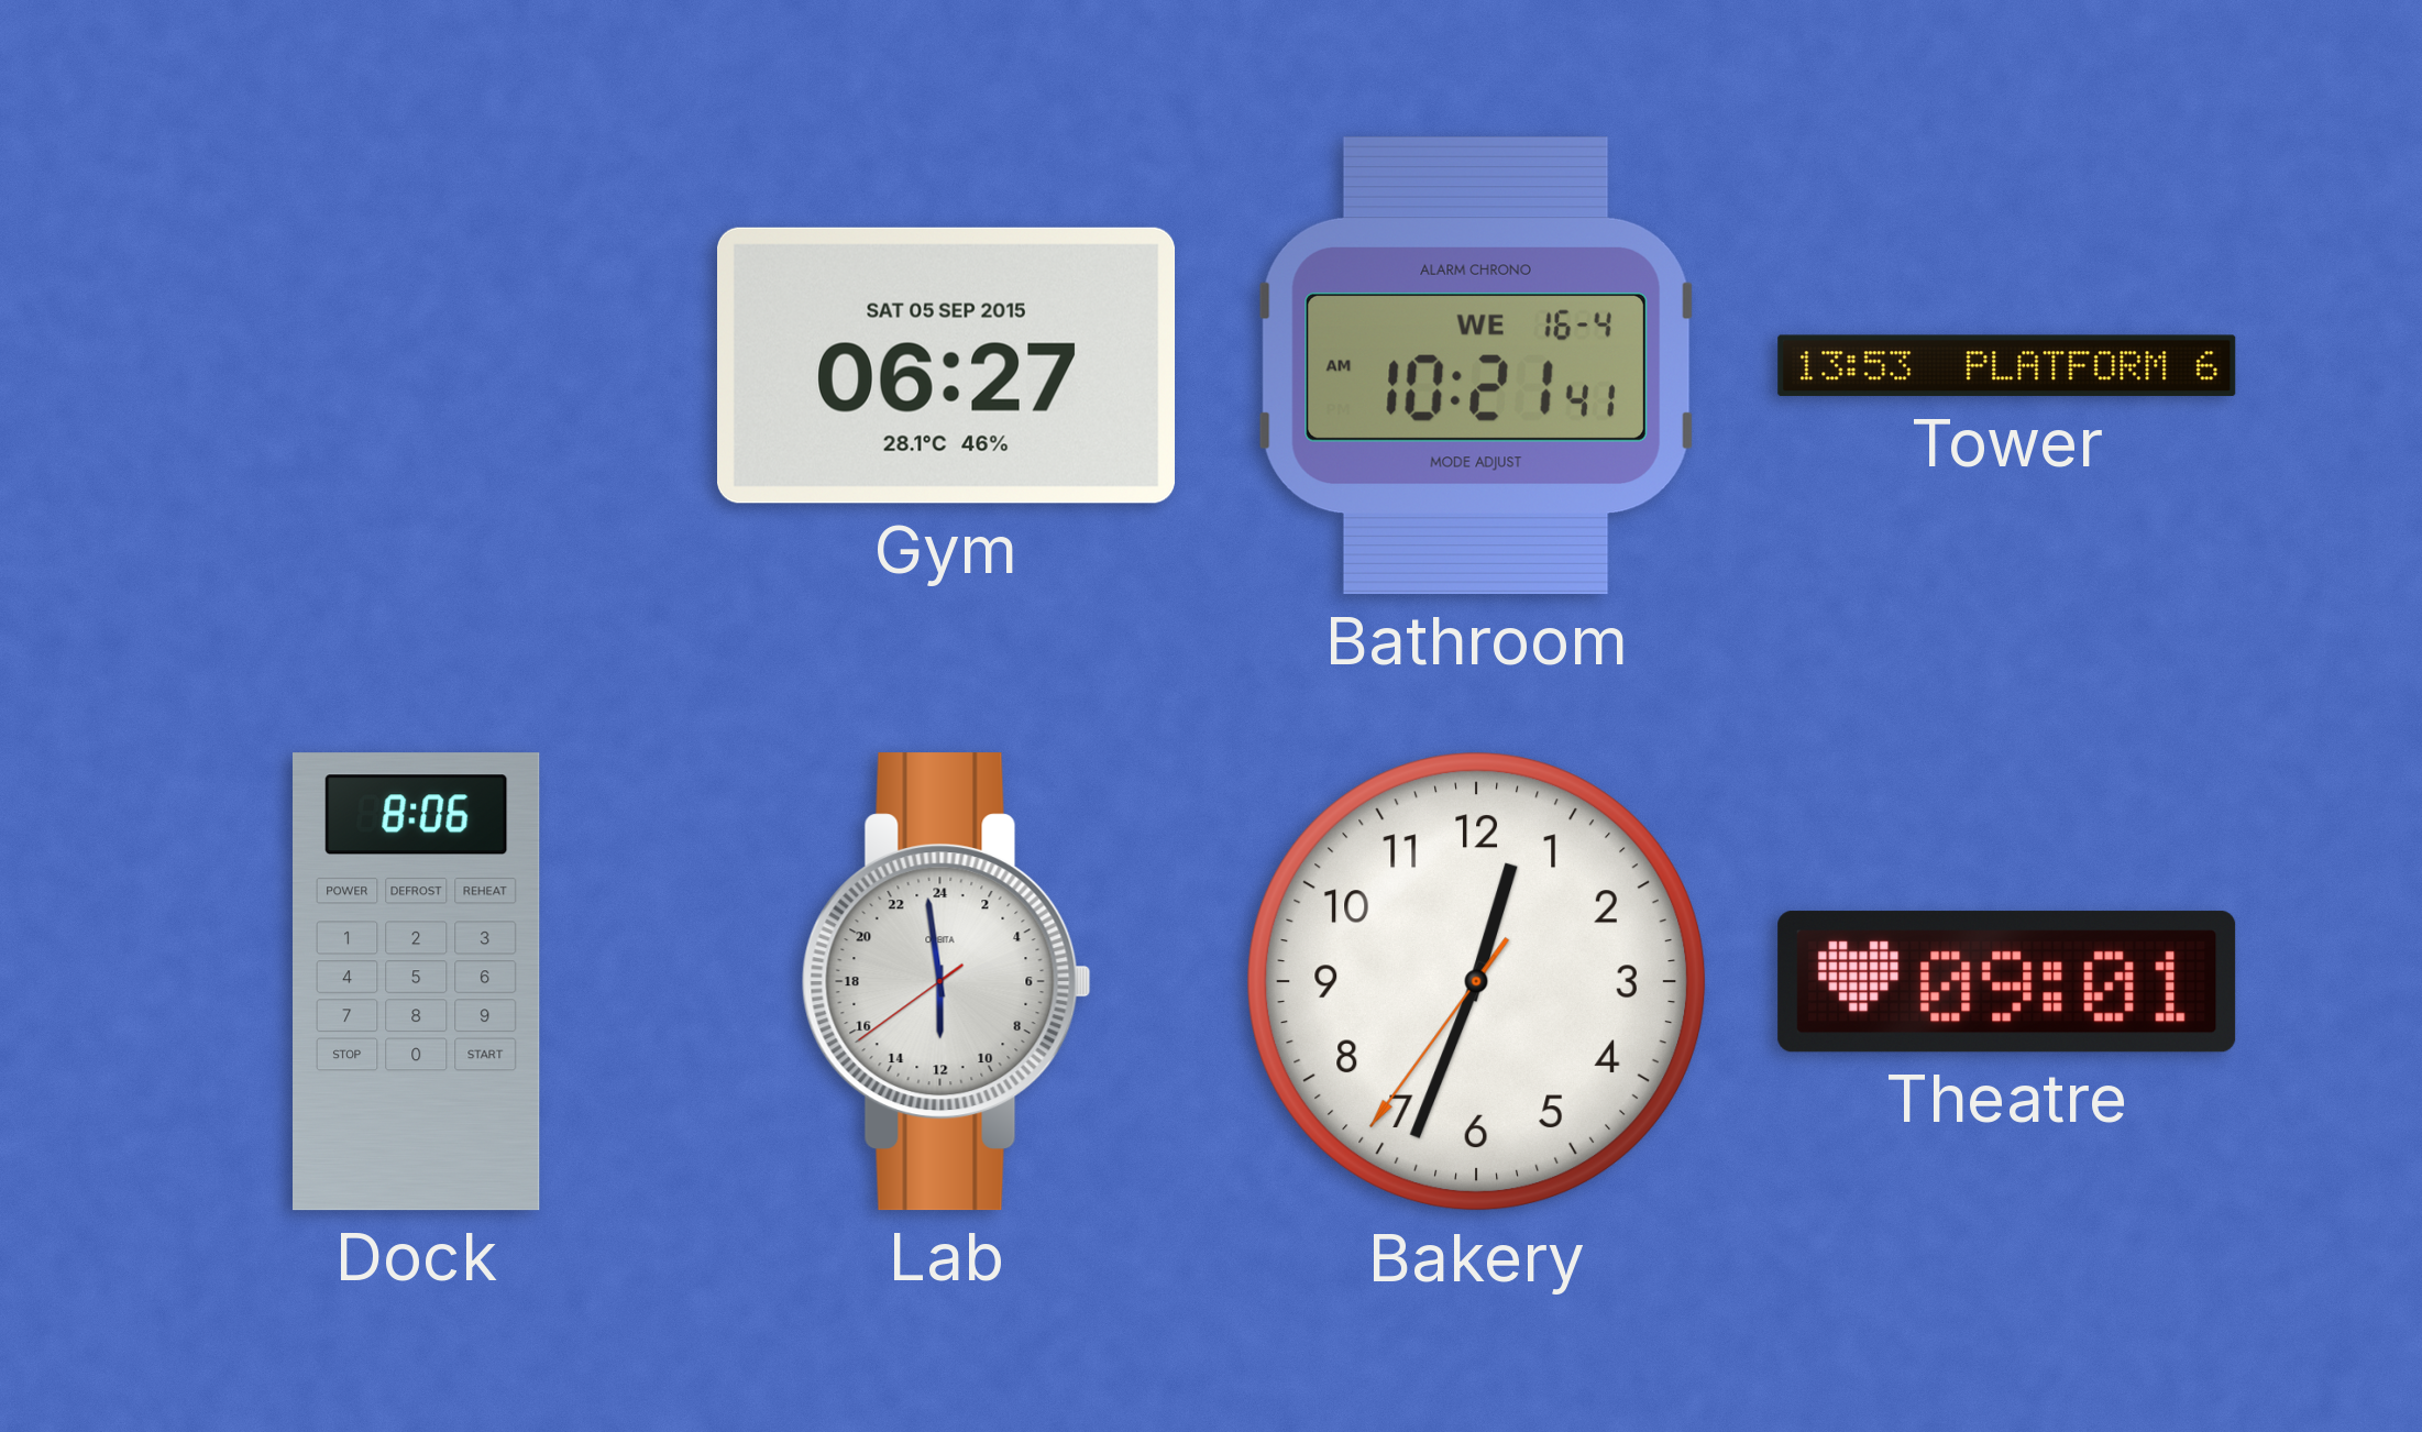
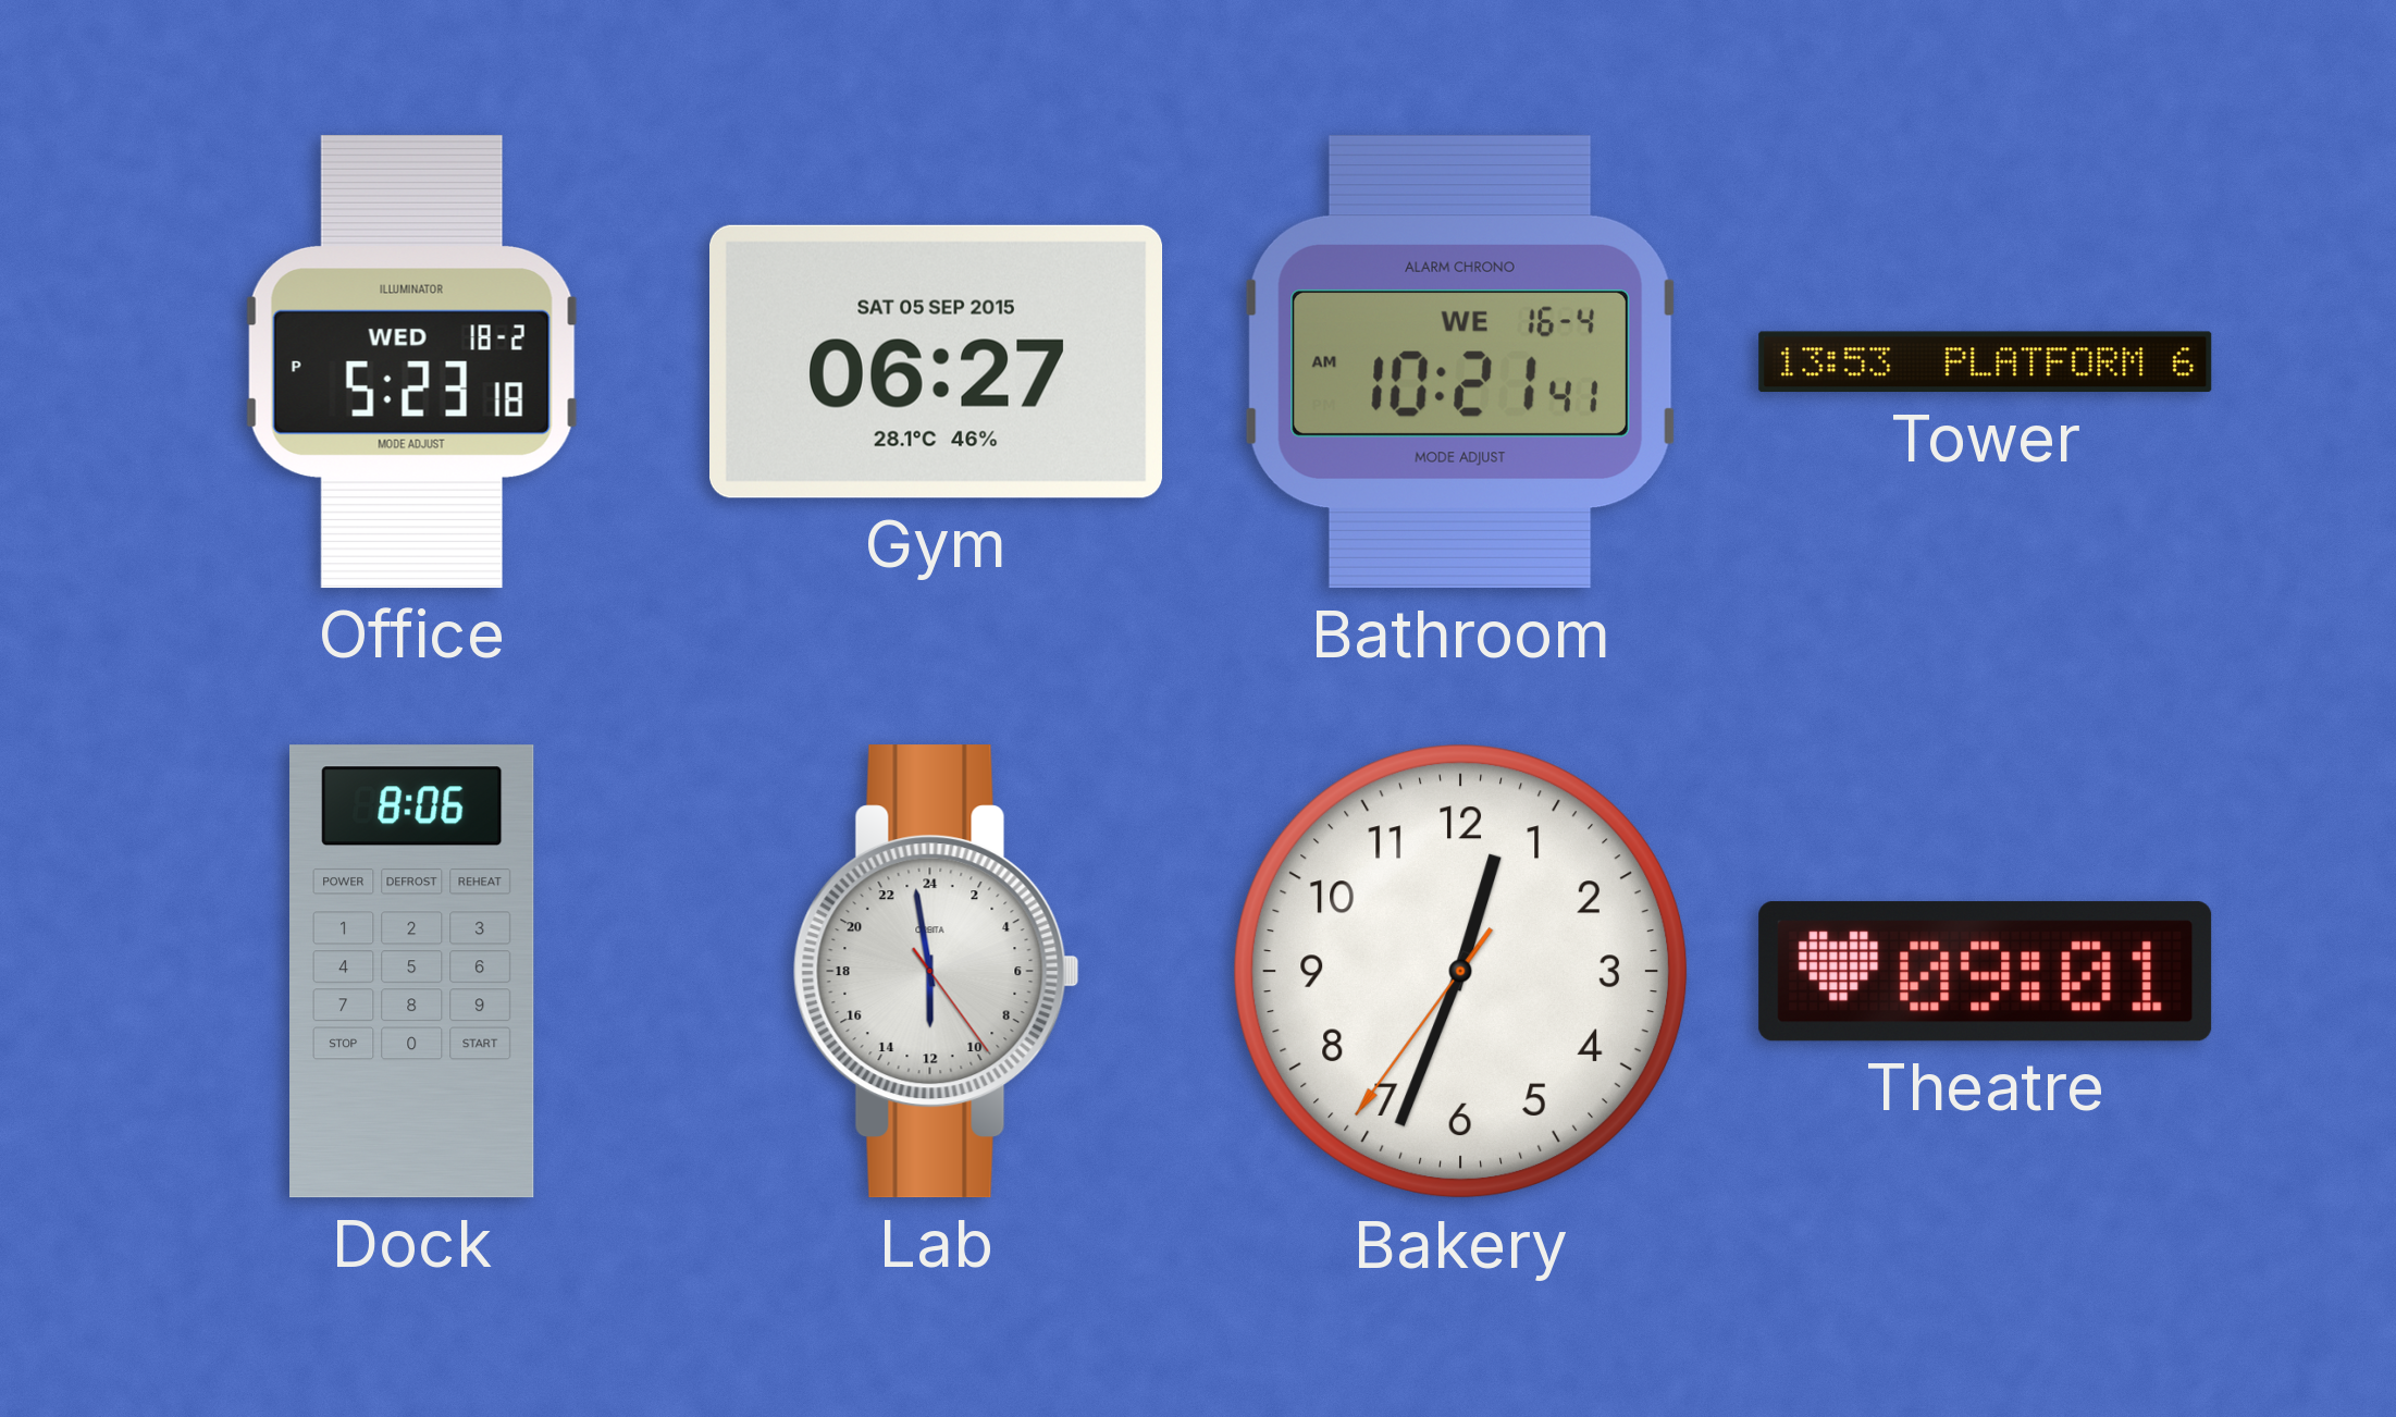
Office: none -> 5:23
Lab: 11:58:39 -> 11:58:24
